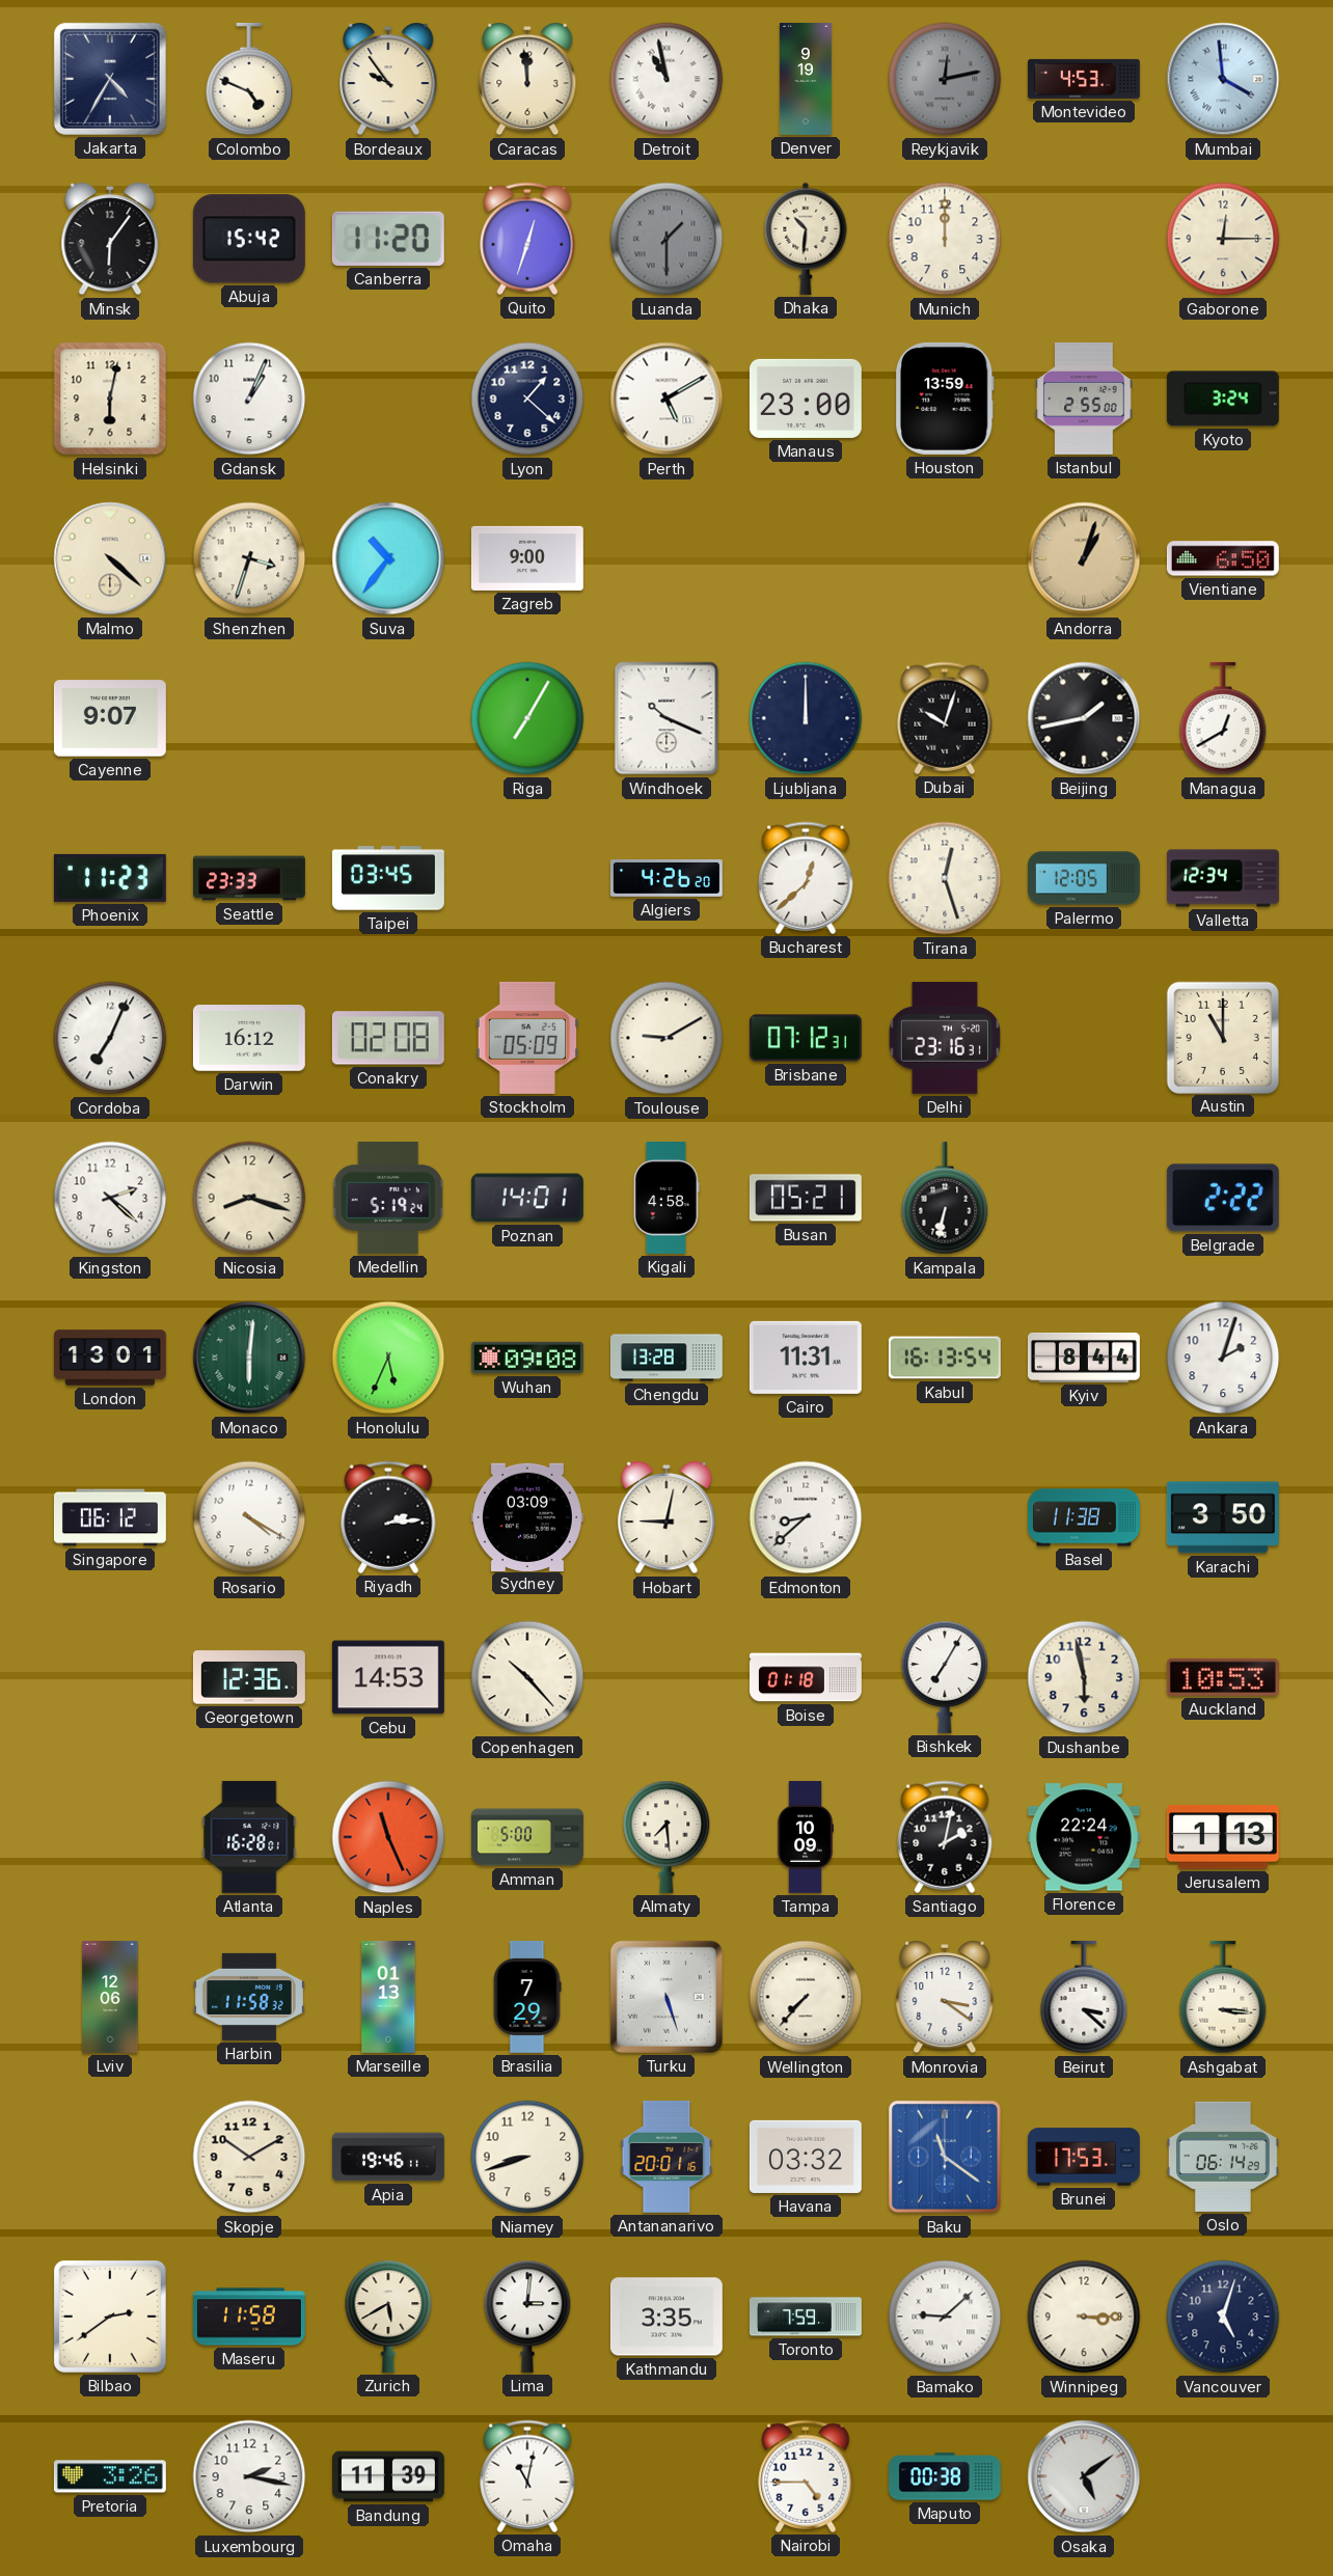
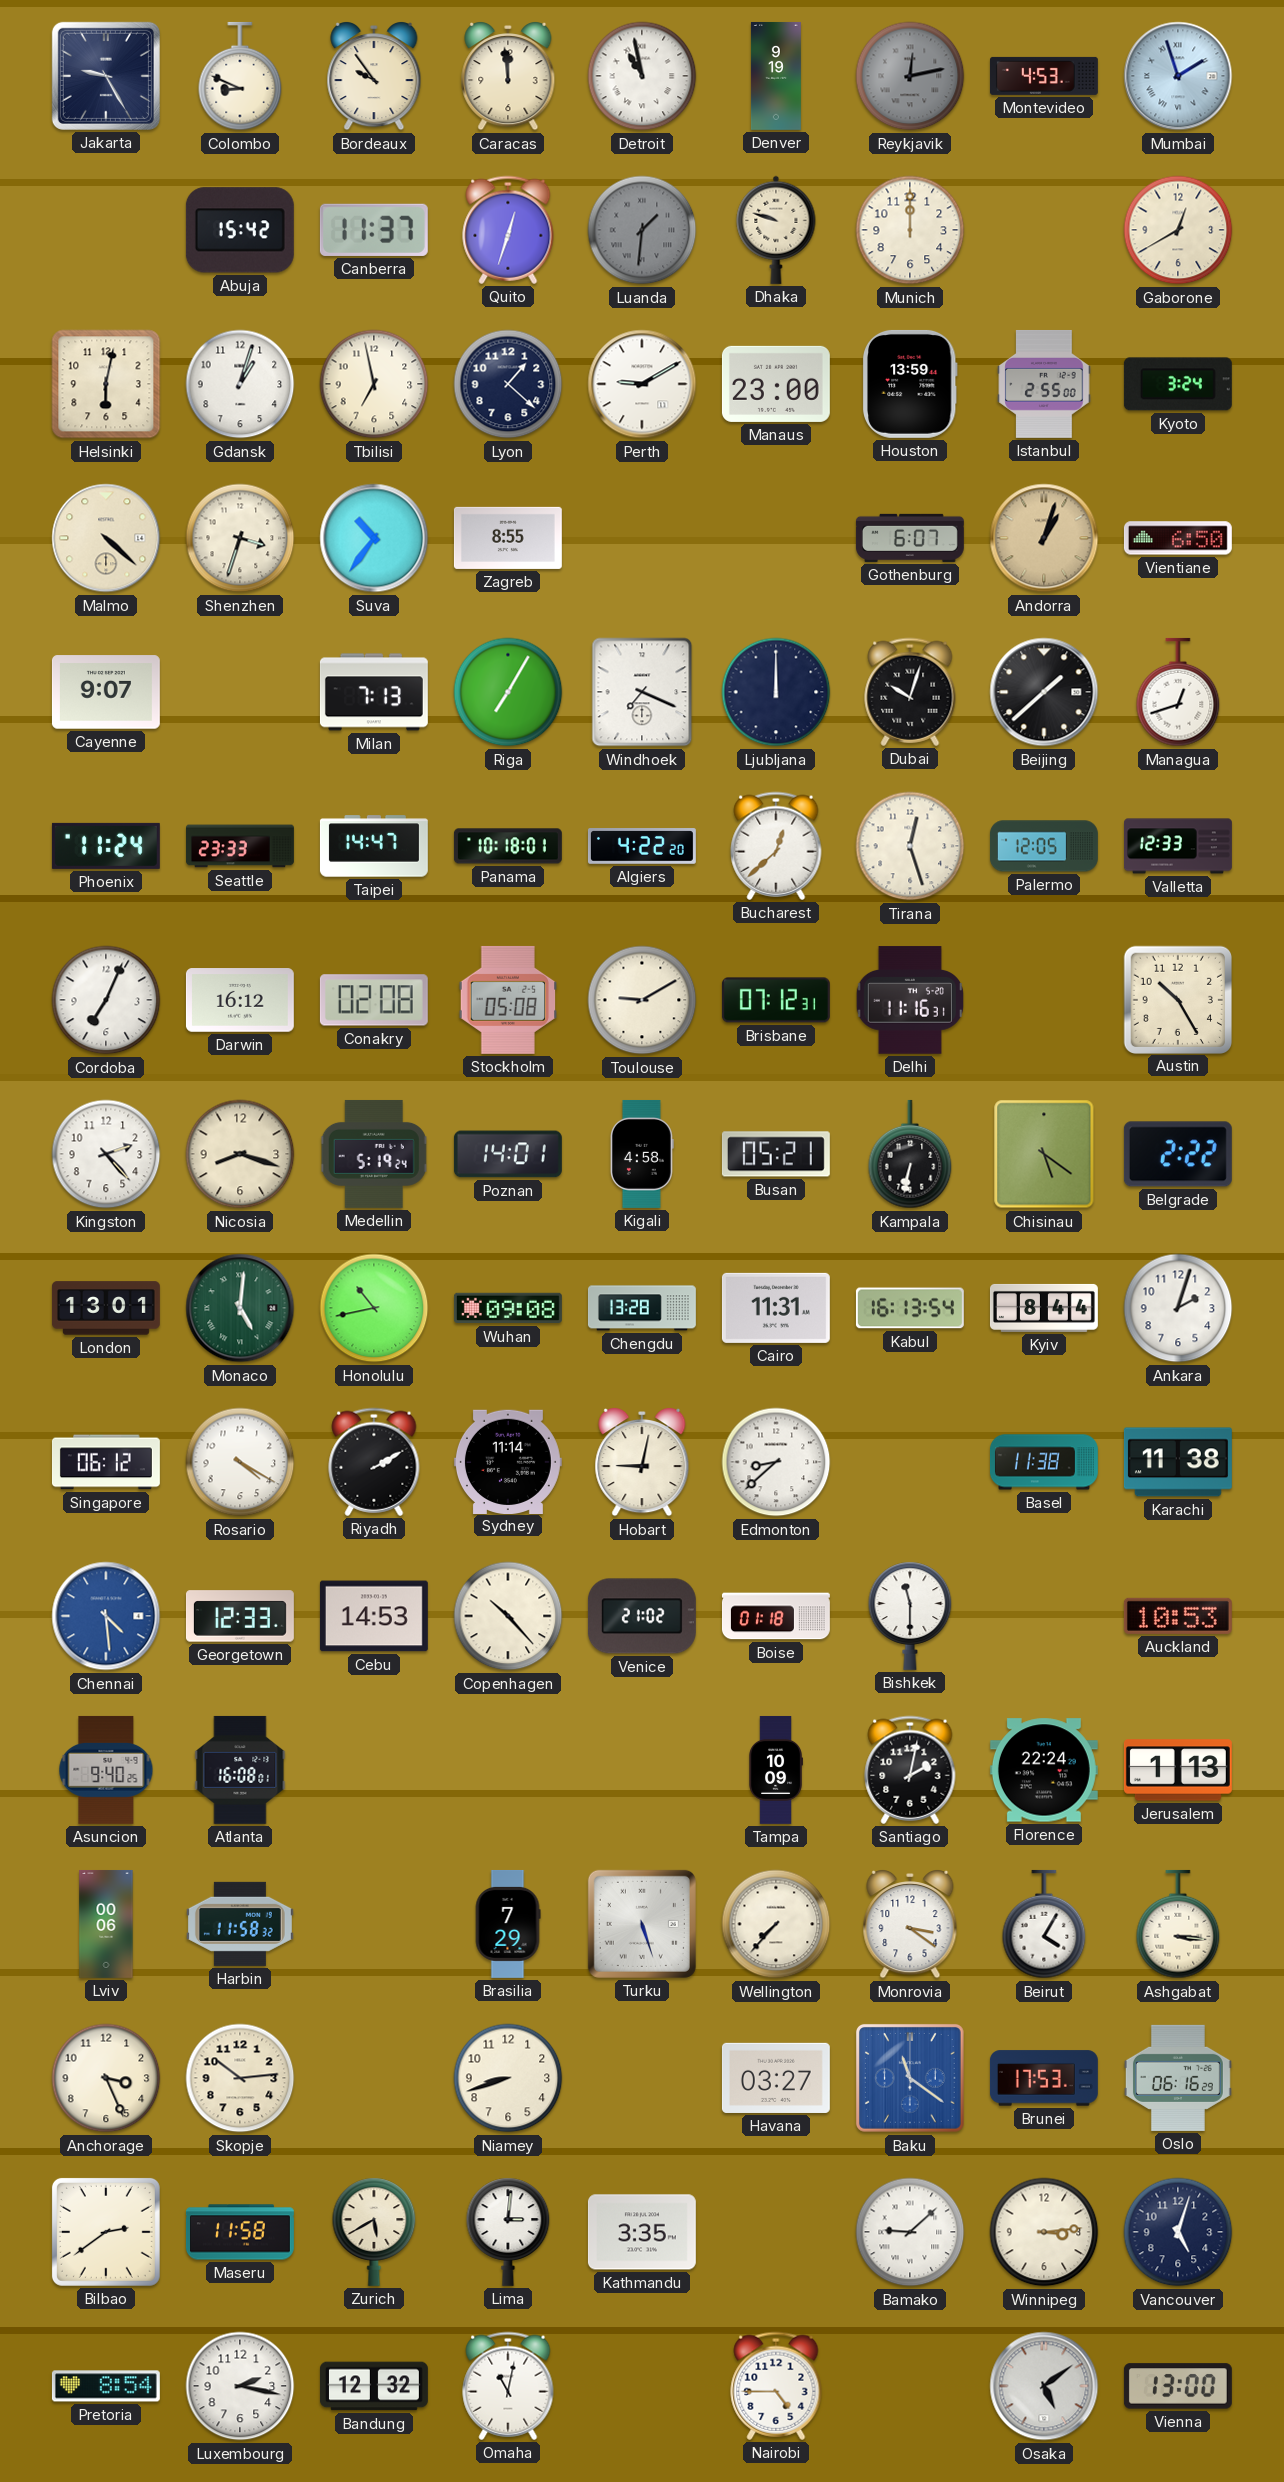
Jakarta: 4:35 -> 9:25
Colombo: 4:49 -> 8:49
Mumbai: 3:59 -> 1:57
Minsk: 6:06 -> none
Canberra: 11:20 -> 11:37
Luanda: 1:30 -> 1:31
Dhaka: 10:31 -> 9:48
Gaborone: 12:15 -> 12:40
Gdansk: 1:04 -> 1:03
Tbilisi: none -> 6:58
Perth: 5:10 -> 9:10
Zagreb: 9:00 -> 8:55
Gothenburg: none -> 6:07
Milan: none -> 7:13
Windhoek: 10:19 -> 7:19
Beijing: 1:43 -> 1:38
Managua: 12:40 -> 12:42
Phoenix: 11:23 -> 11:24
Taipei: 03:45 -> 14:47
Panama: none -> 10:18
Algiers: 4:26 -> 4:22
Valletta: 12:34 -> 12:33
Stockholm: 05:09 -> 05:08
Delhi: 23:16 -> 11:16
Austin: 11:00 -> 10:25
Kingston: 2:22 -> 2:23
Chisinau: none -> 5:21
Monaco: 6:01 -> 5:01
Honolulu: 5:34 -> 10:43
Riyadh: 2:14 -> 2:10
Sydney: 03:09 -> 11:14
Karachi: 3:50 -> 11:38
Chennai: none -> 4:29
Georgetown: 12:36 -> 12:33
Venice: none -> 21:02
Bishkek: 7:05 -> 11:30
Dushanbe: 5:58 -> none
Asuncion: none -> 9:40
Atlanta: 16:28 -> 16:08
Naples: 11:26 -> none
Amman: 5:00 -> none
Almaty: 7:29 -> none
Lviv: 12:06 -> 00:06
Marseille: 01:13 -> none
Beirut: 3:22 -> 4:05
Anchorage: none -> 3:26
Skopje: 10:10 -> 10:14
Apia: 19:46 -> none
Antananarivo: 20:01 -> none
Havana: 03:32 -> 03:27
Oslo: 06:14 -> 06:16
Toronto: 7:59 -> none
Winnipeg: 3:15 -> 3:14
Pretoria: 3:26 -> 8:54
Bandung: 11:39 -> 12:32
Maputo: 00:38 -> none
Vienna: none -> 13:00
